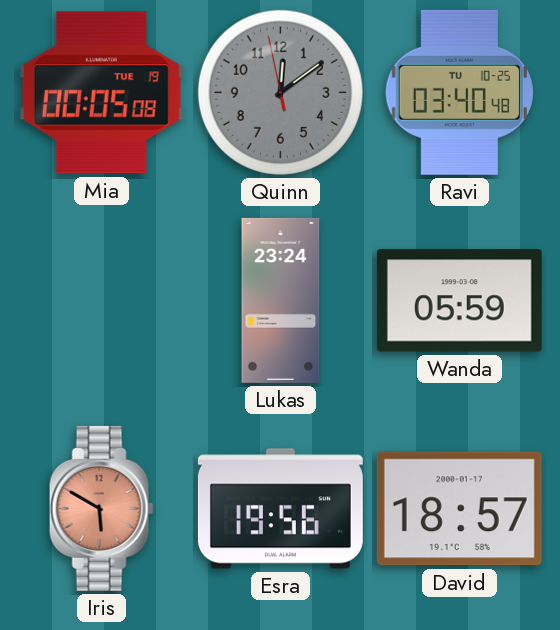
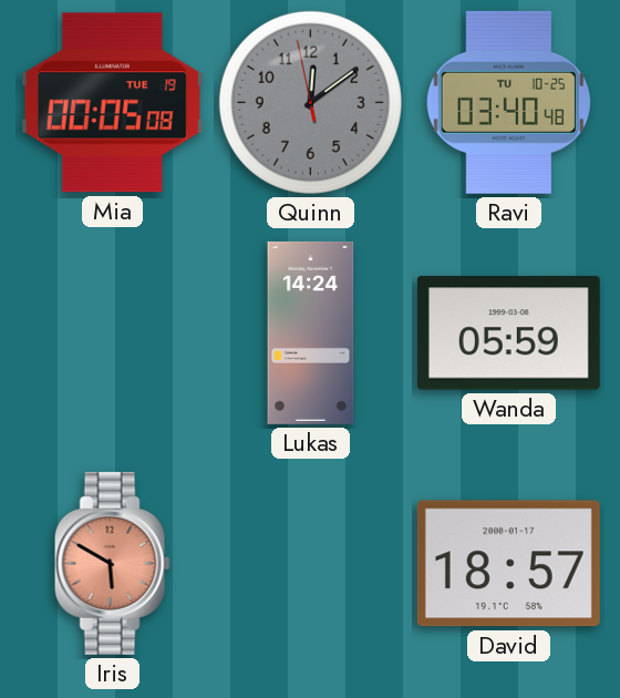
Lukas: 23:24 -> 14:24
Esra: 19:56 -> none
